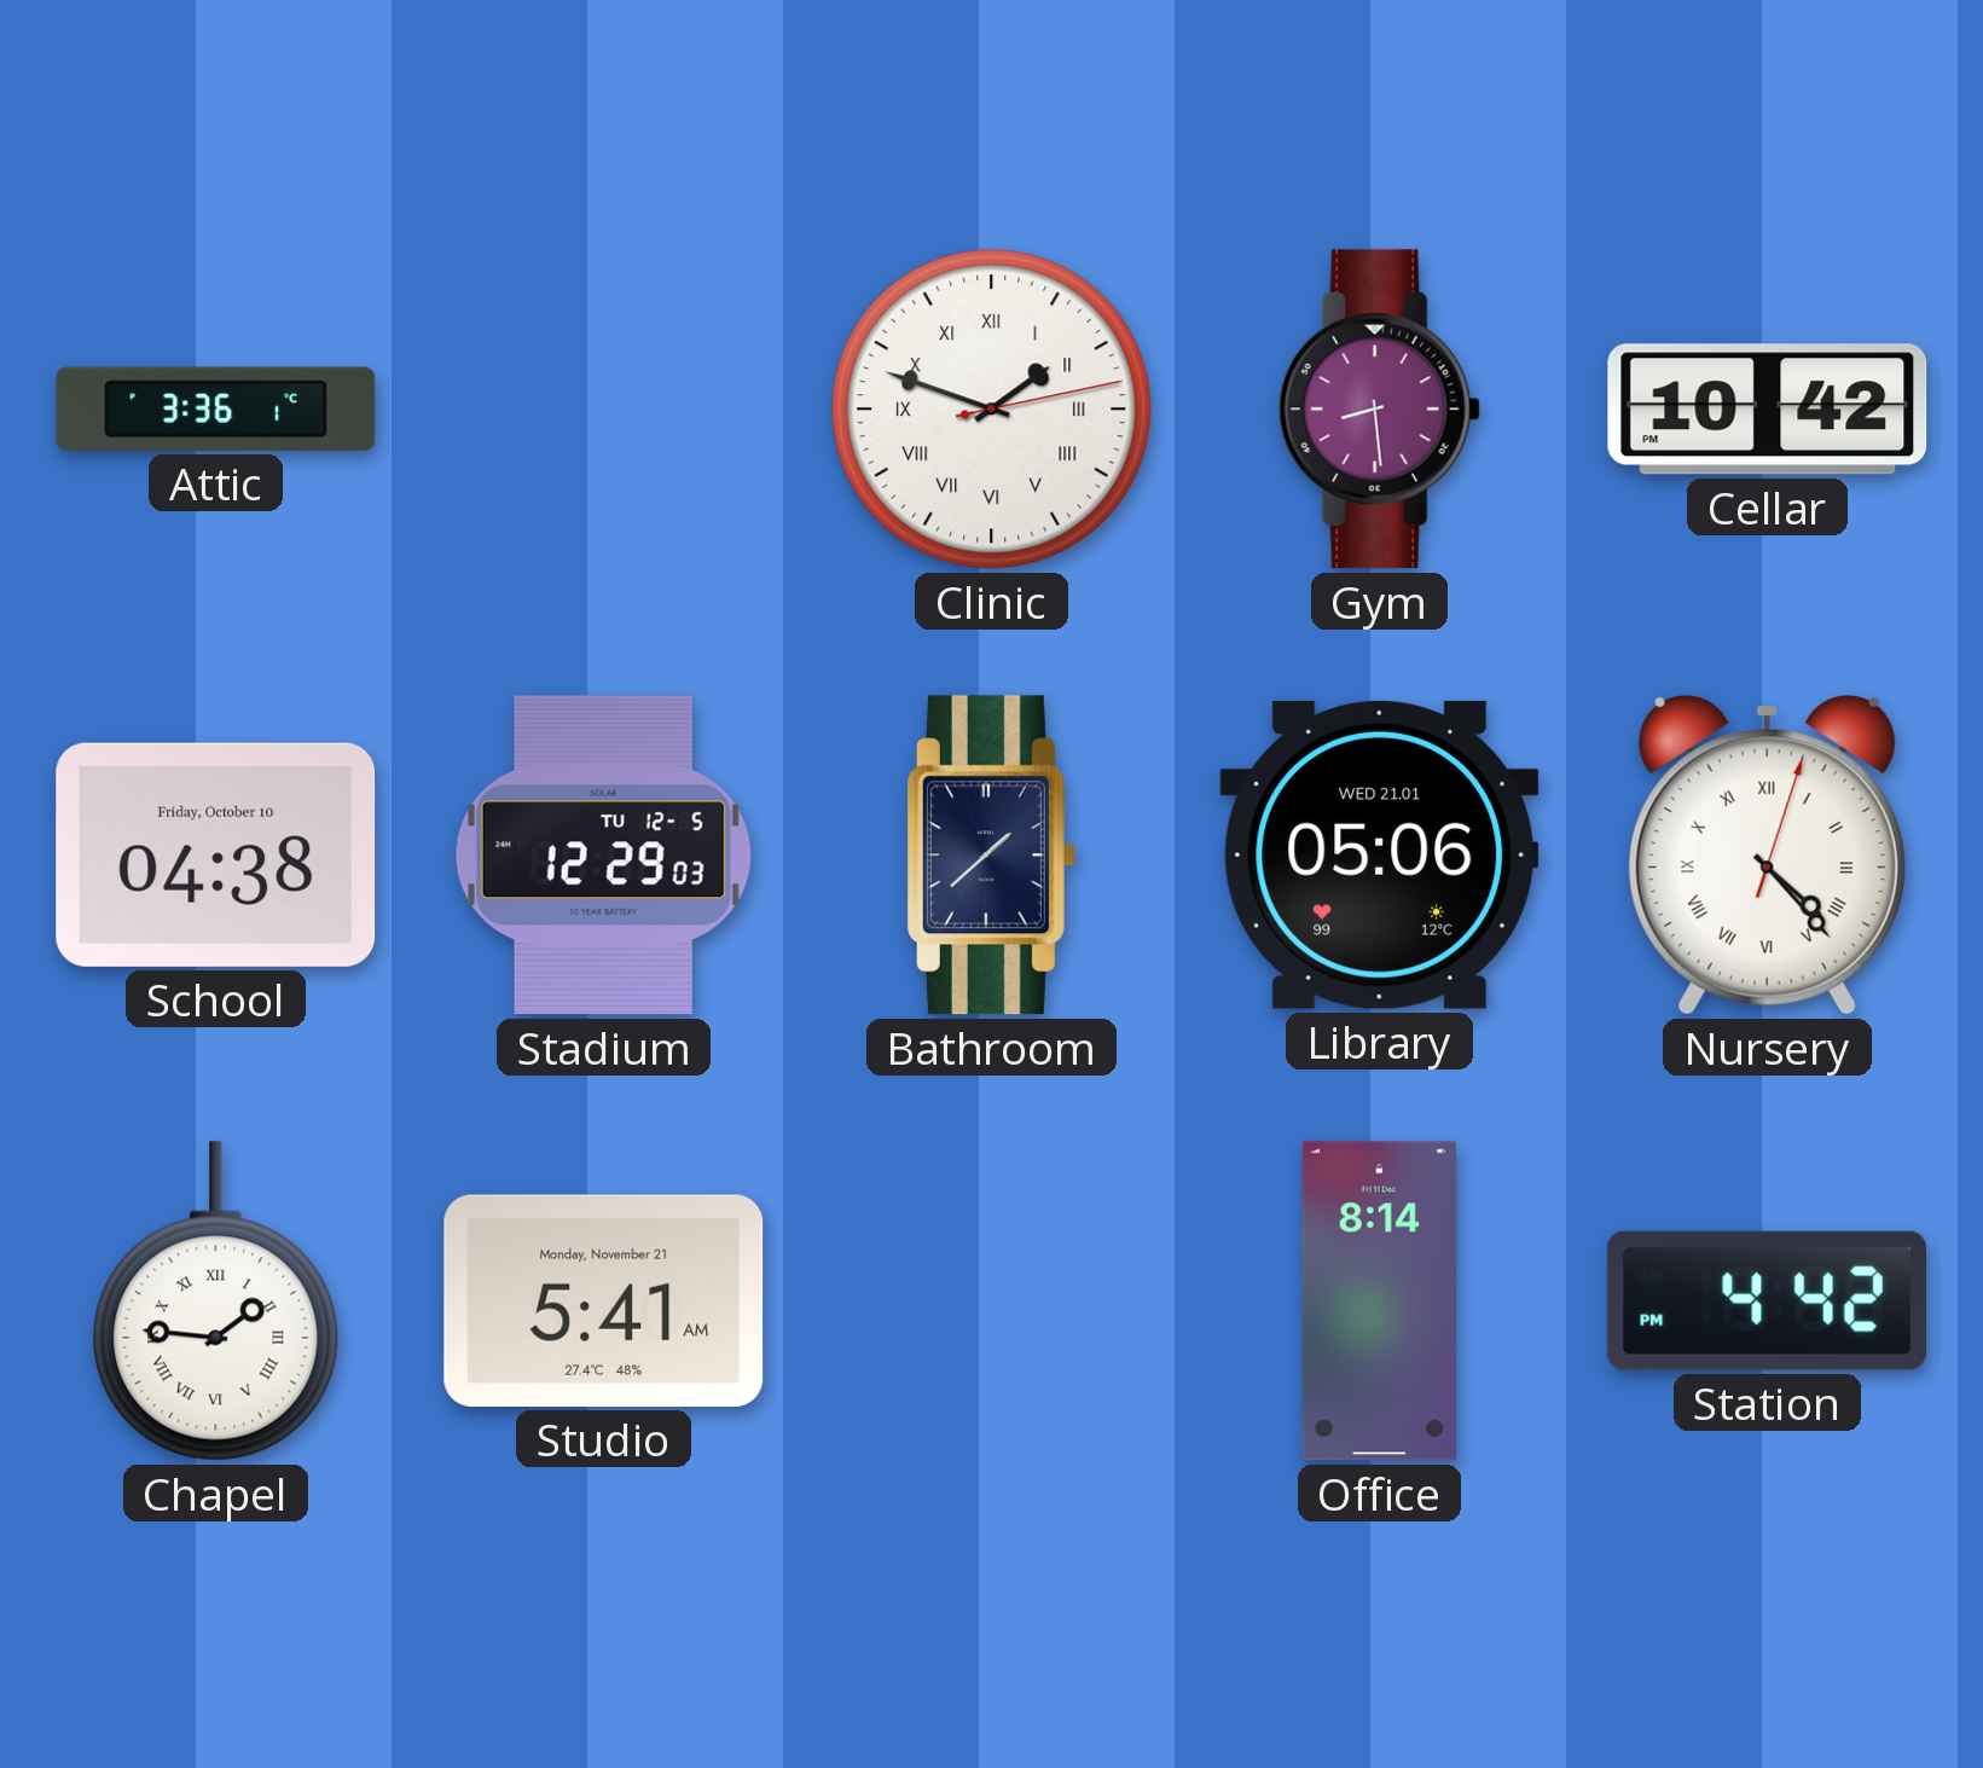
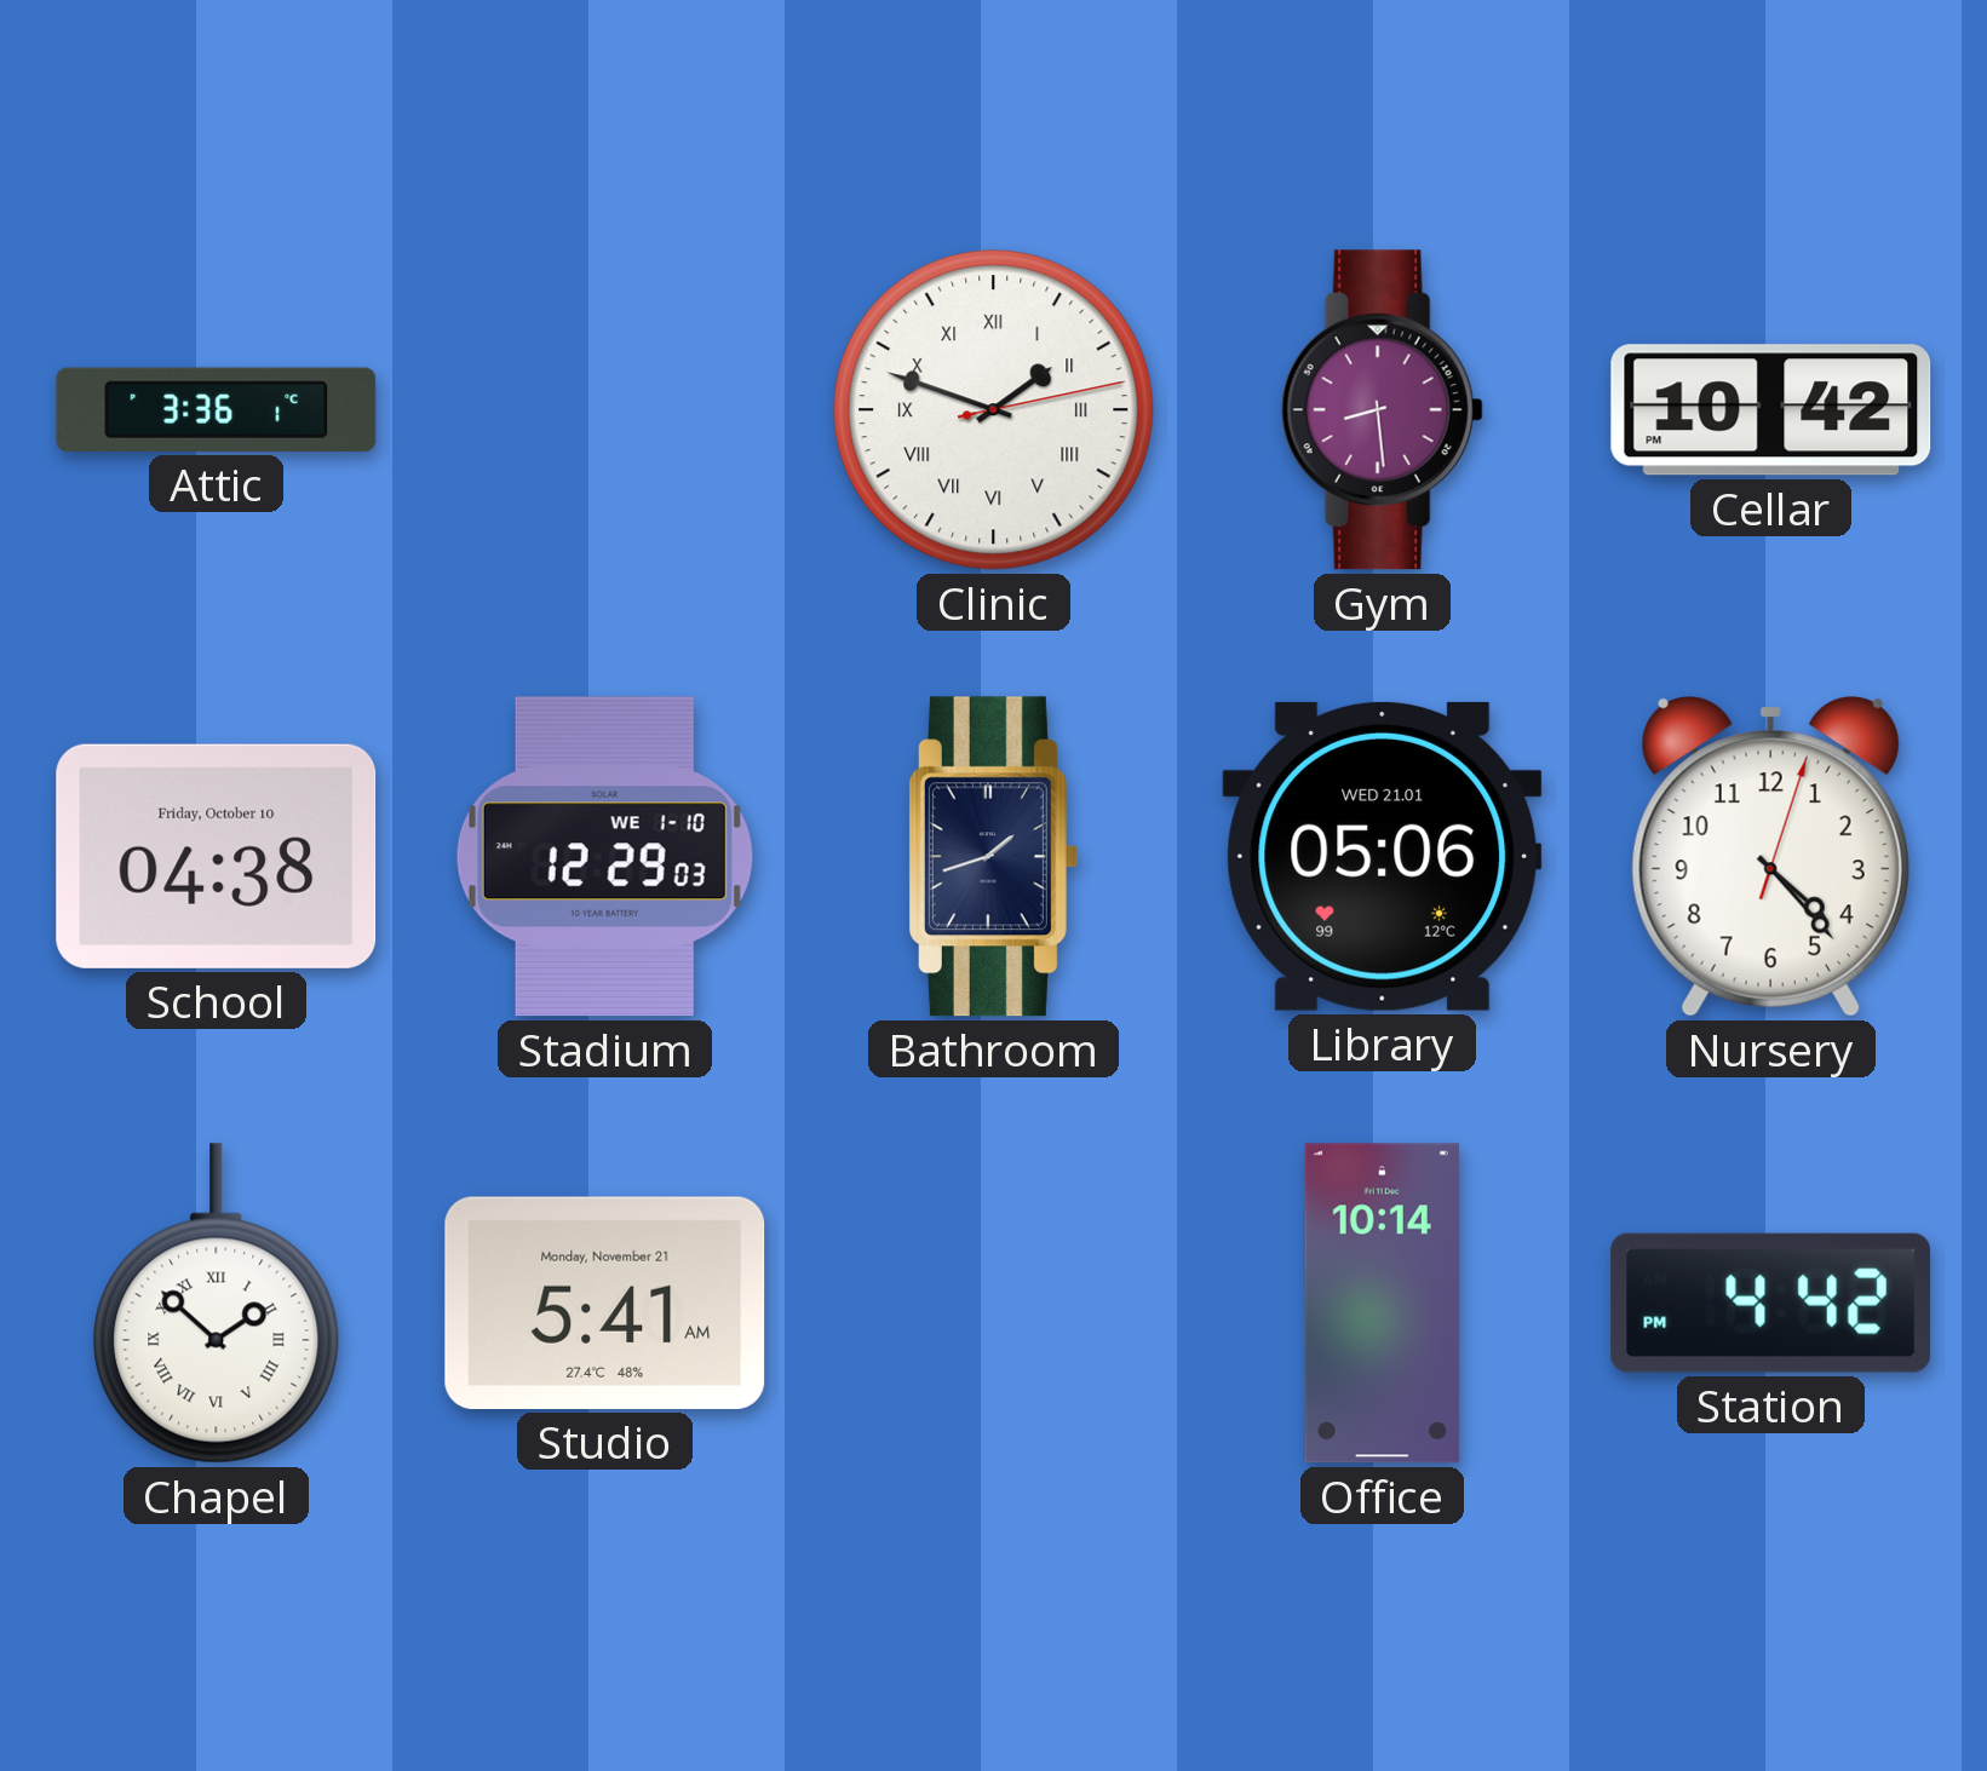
Stadium date: TU 12-5 -> WE 1-10
Bathroom: 1:38 -> 1:42
Nursery numerals: Roman -> Arabic
Chapel: 1:46 -> 1:52
Office: 8:14 -> 10:14
